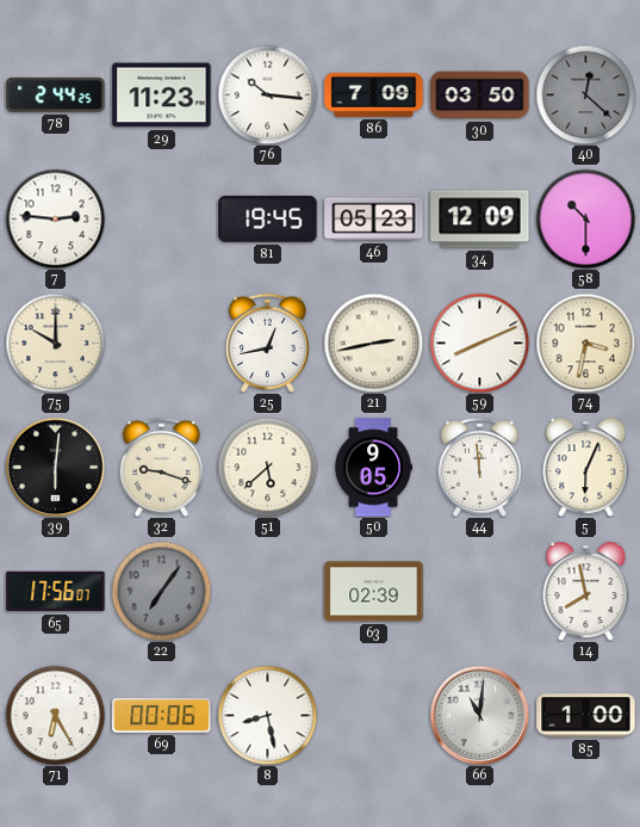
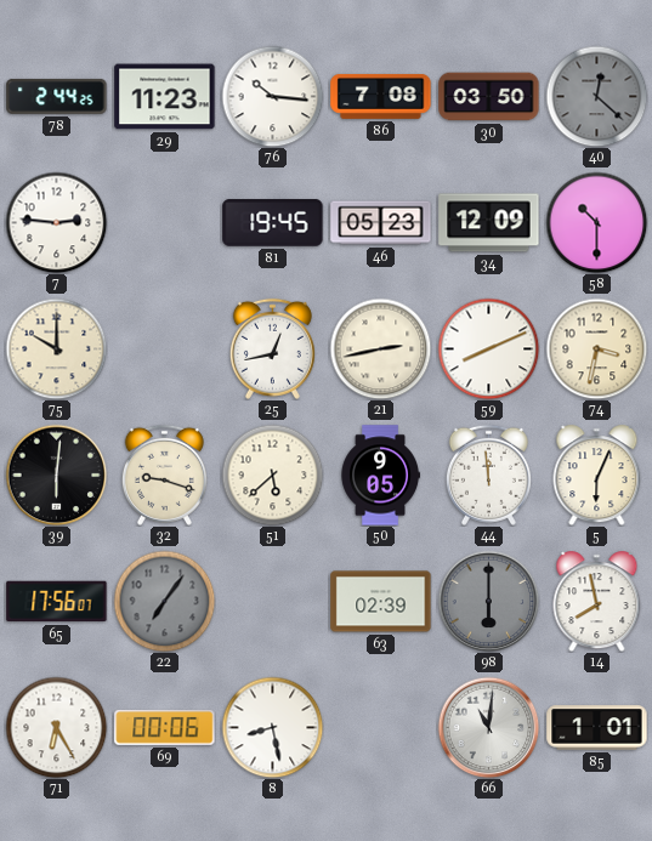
86: 7:09 -> 7:08
98: none -> 6:00
85: 1:00 -> 1:01
